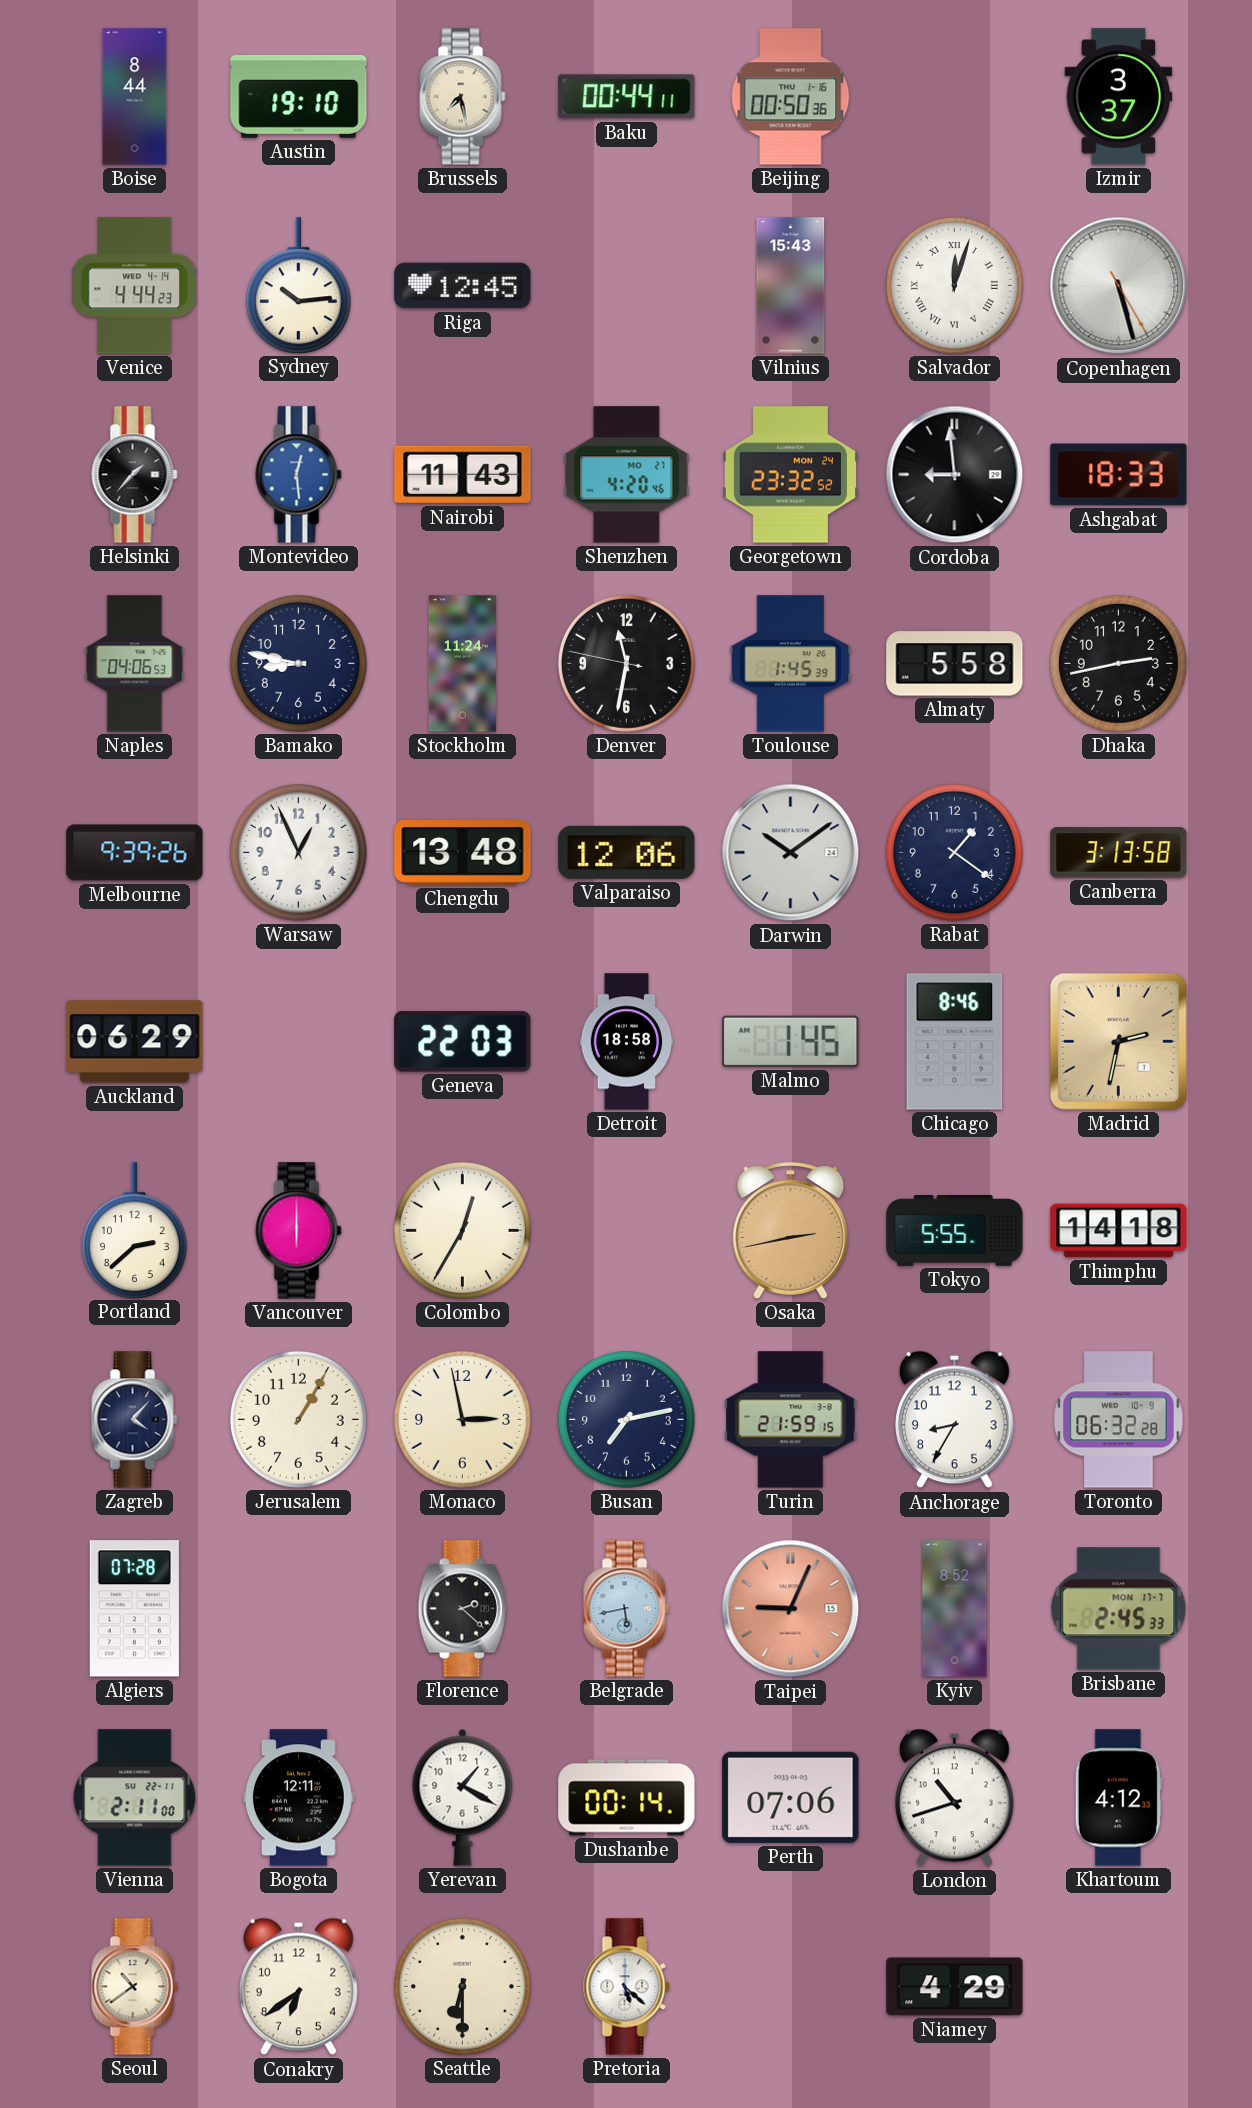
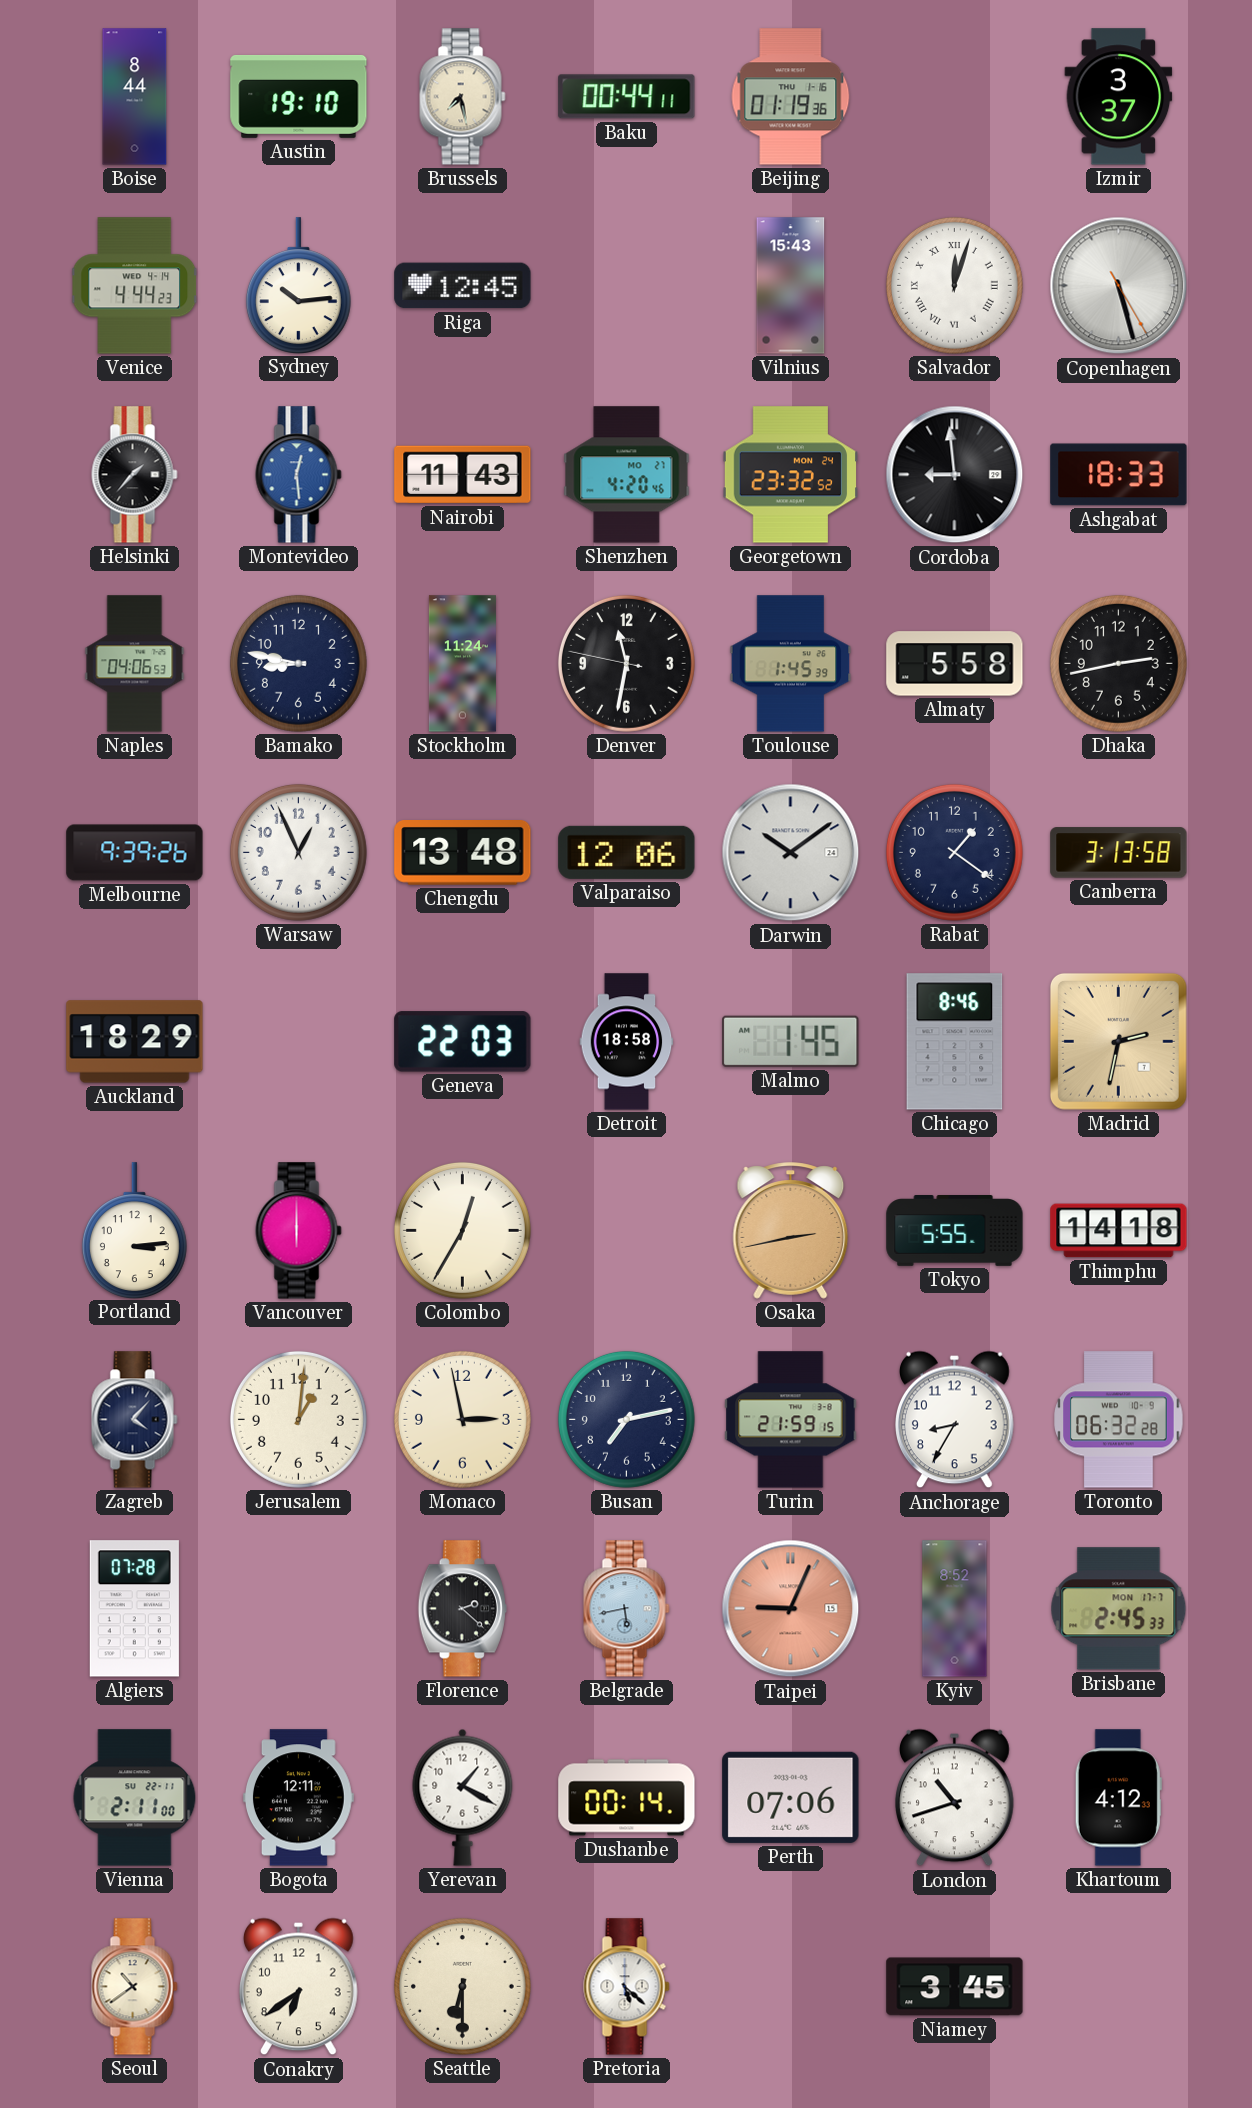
Beijing: 00:50 -> 01:19
Auckland: 06:29 -> 18:29
Portland: 2:38 -> 3:14
Jerusalem: 1:05 -> 1:01
Niamey: 4:29 -> 3:45
